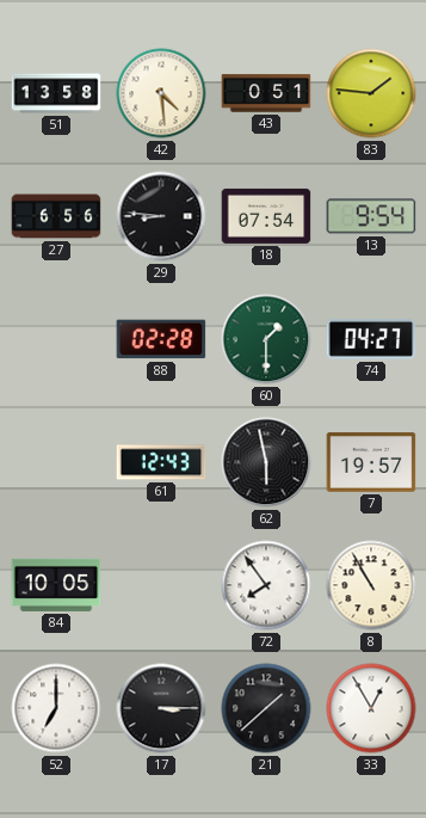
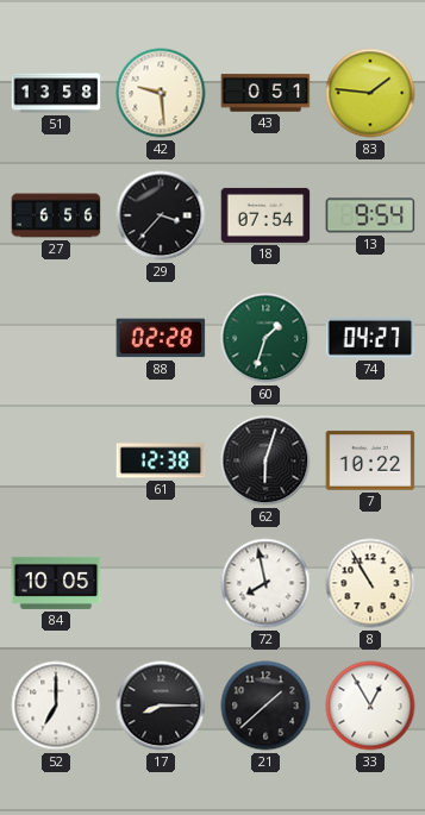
42: 4:29 -> 9:29
29: 8:46 -> 3:37
60: 1:30 -> 1:33
61: 12:43 -> 12:38
62: 5:58 -> 6:03
7: 19:57 -> 10:22
72: 7:54 -> 7:58
17: 3:15 -> 8:15
